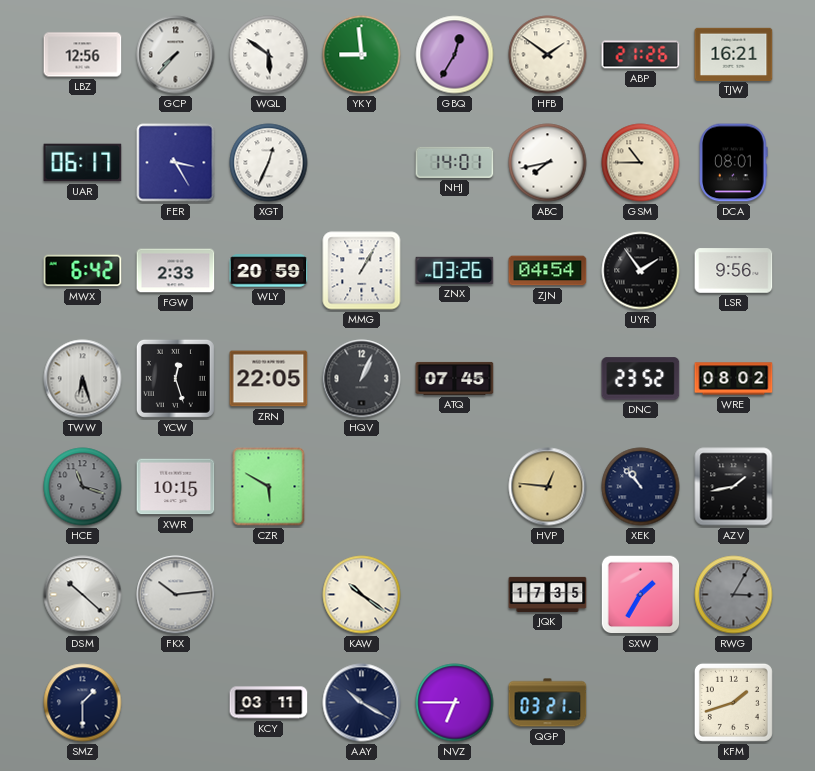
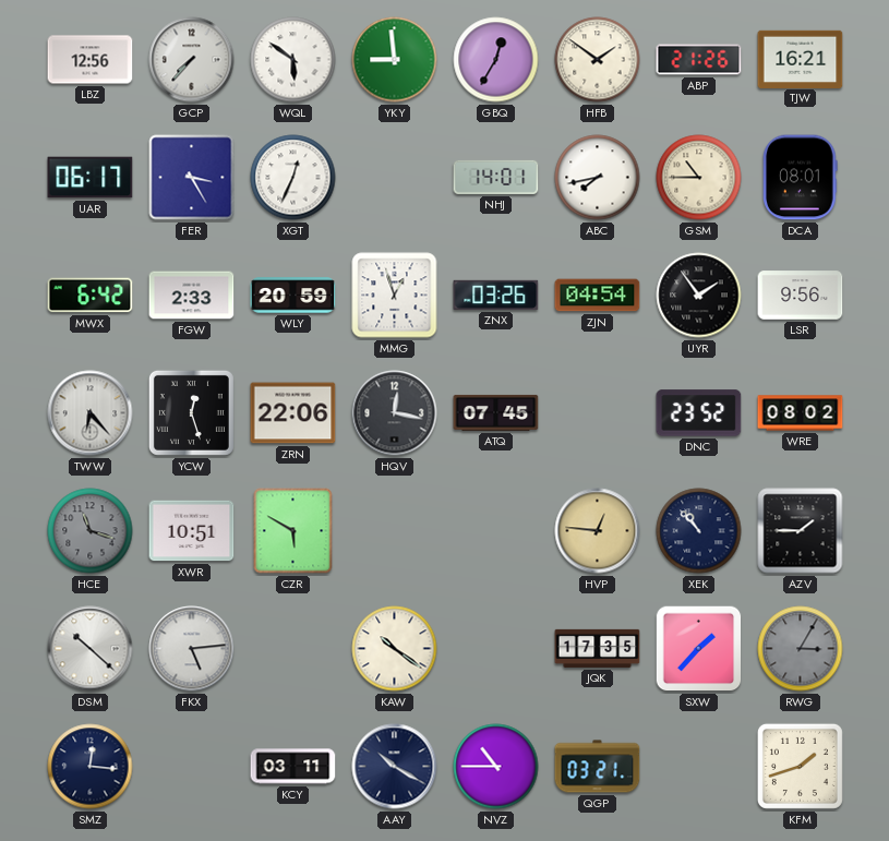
MMG: 1:05 -> 12:57
TWW: 6:27 -> 6:23
ZRN: 22:05 -> 22:06
HQV: 1:04 -> 12:17
XWR: 10:15 -> 10:51
AZV: 1:43 -> 1:45
FKX: 10:14 -> 5:14
SXW: 1:35 -> 1:37
SMZ: 1:30 -> 12:16
NVZ: 6:45 -> 10:45
